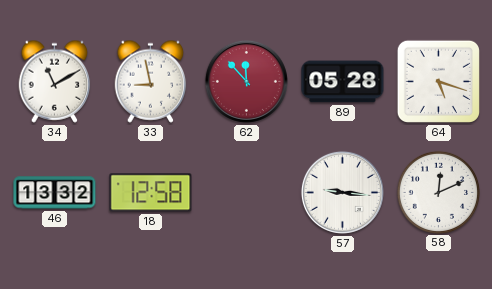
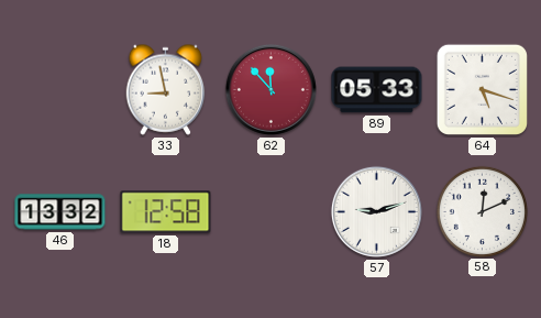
34: 11:10 -> none
89: 05:28 -> 05:33
57: 9:16 -> 9:12
